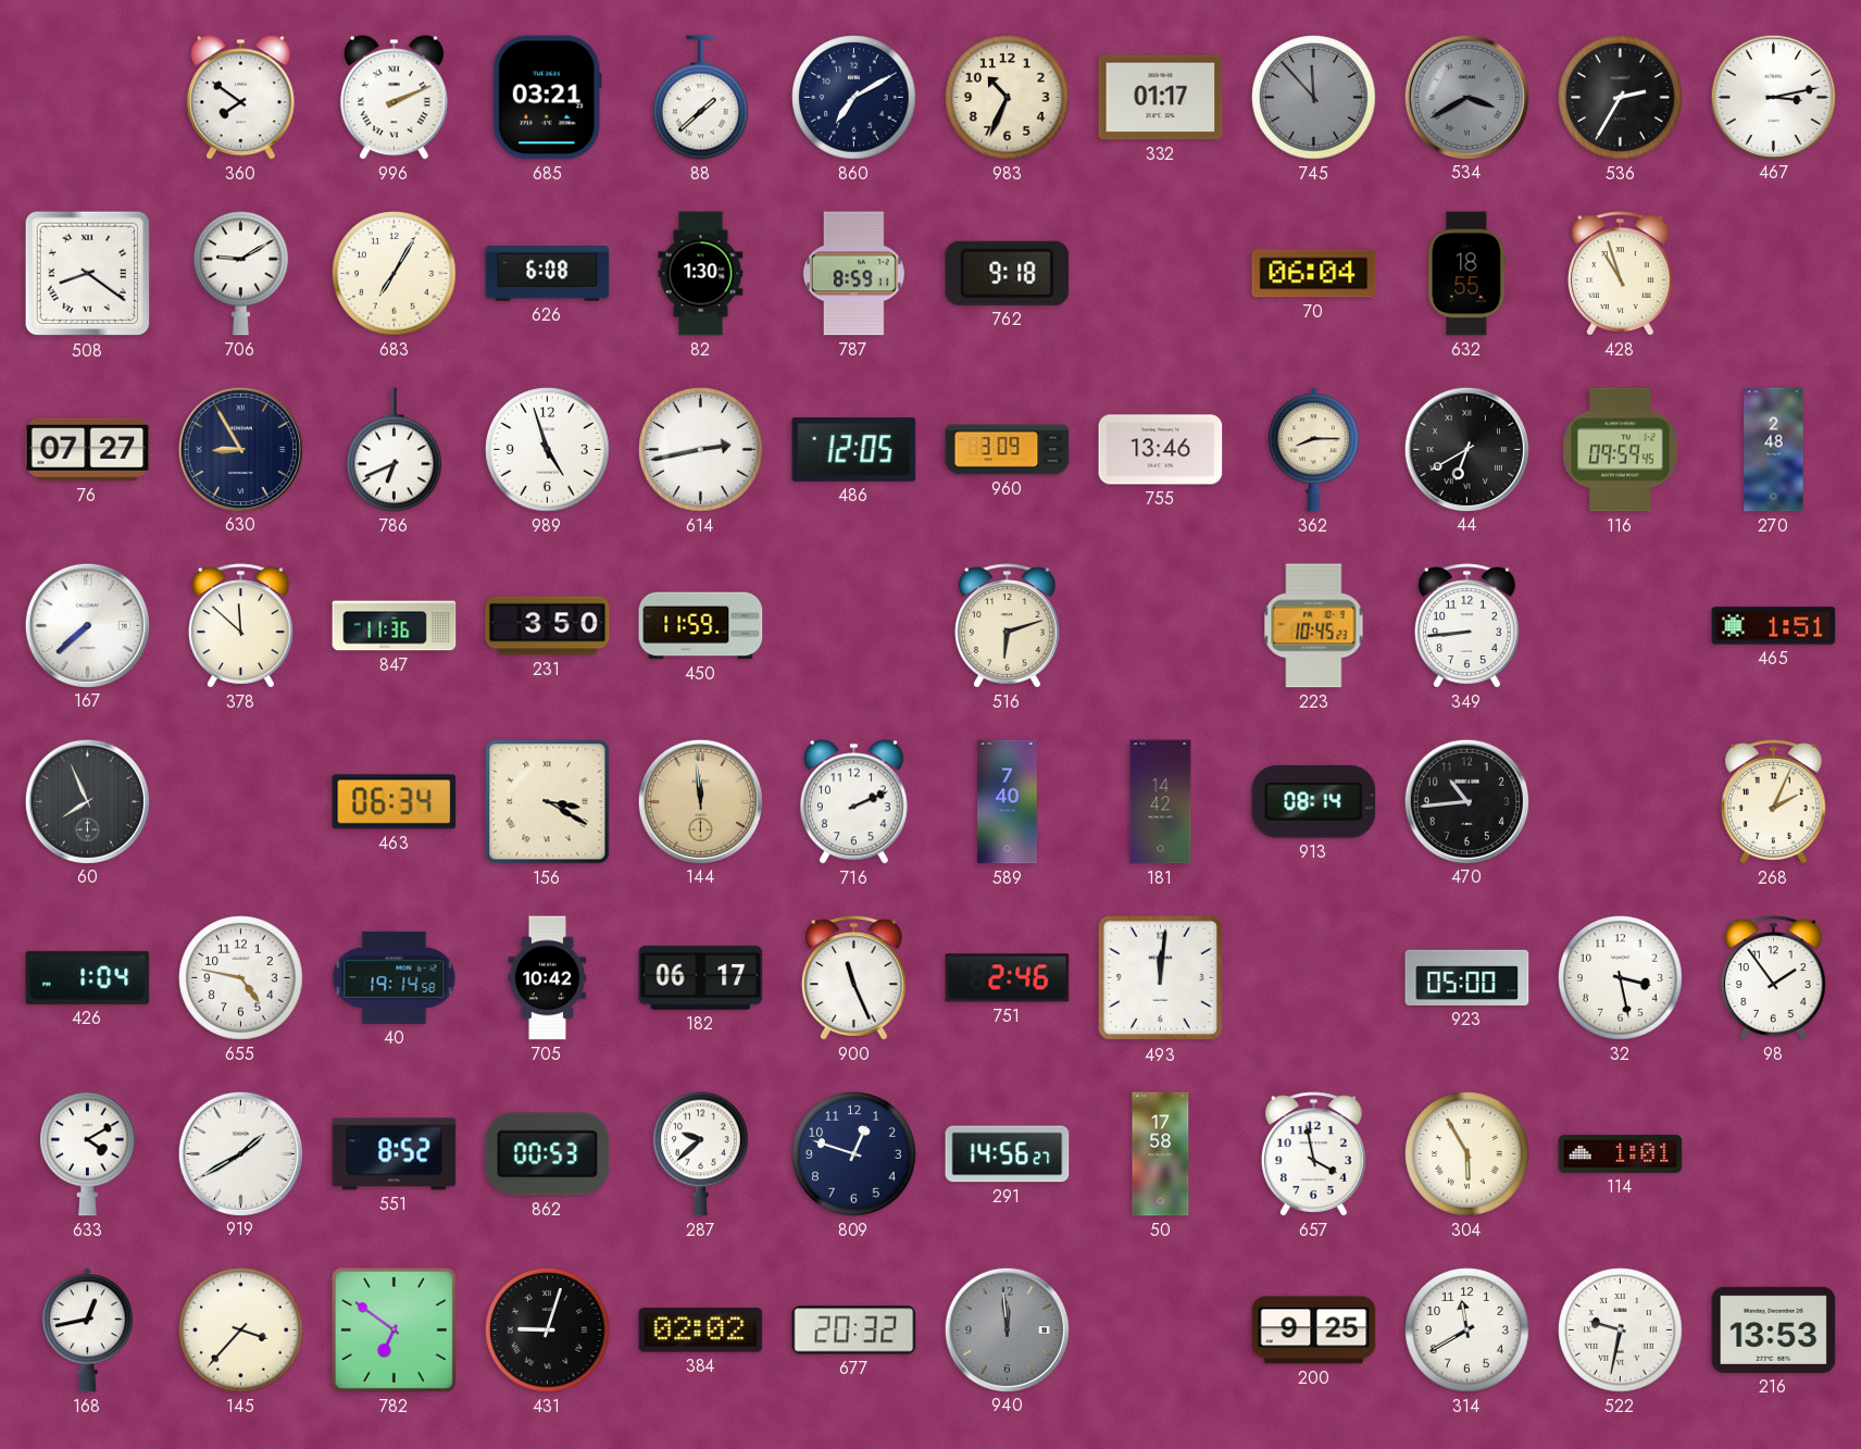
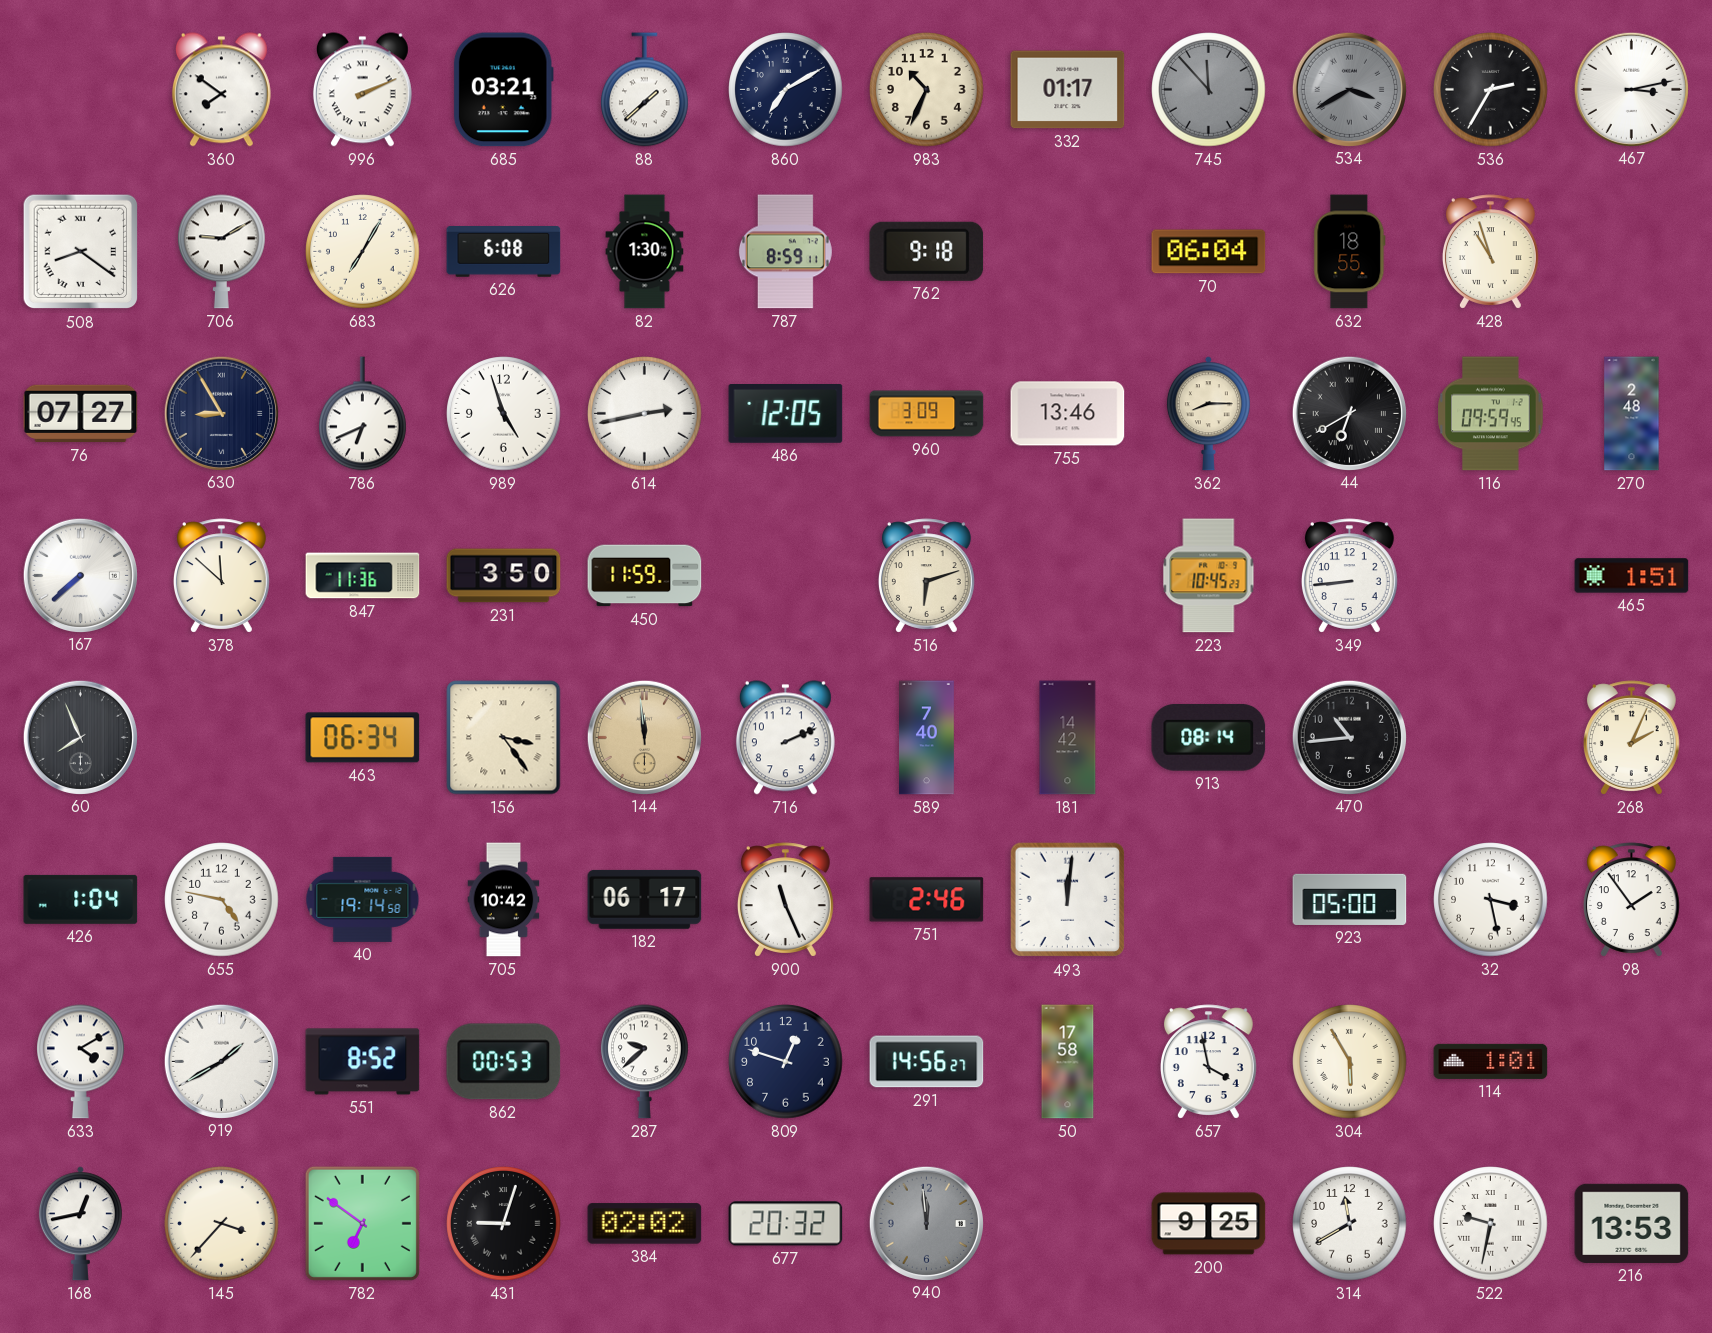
156: 3:20 -> 3:24
